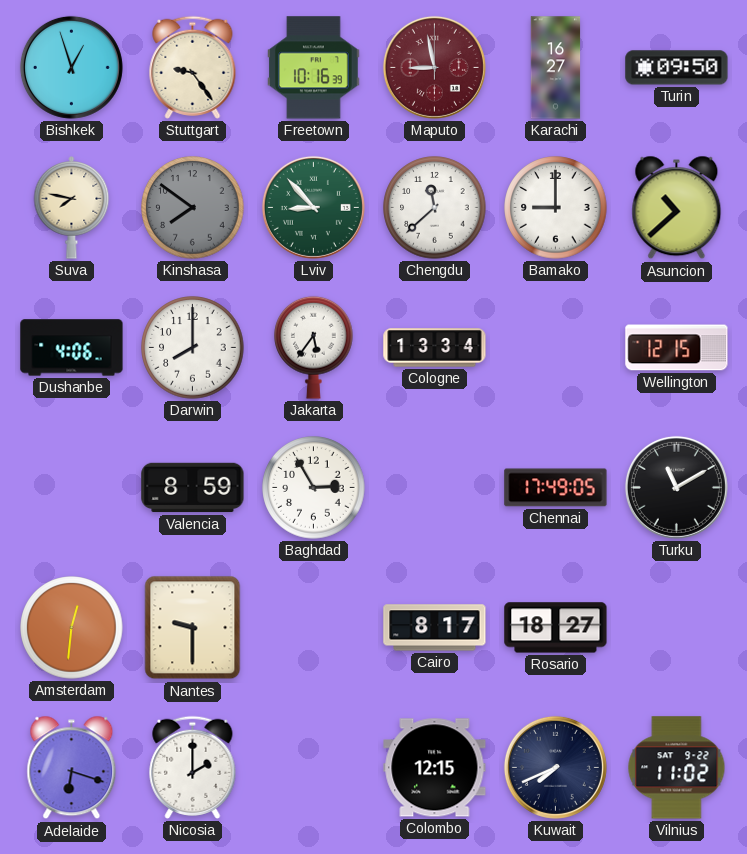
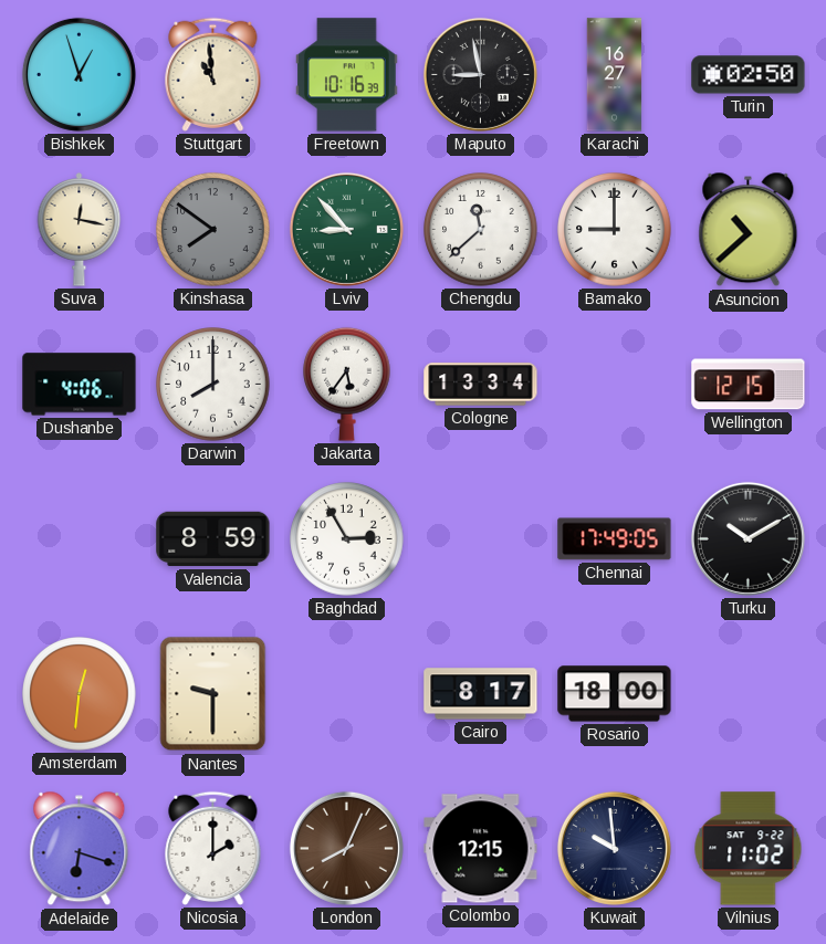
Stuttgart: 9:24 -> 10:59
Maputo dial: burgundy -> black
Turin: 09:50 -> 02:50
Suva: 7:47 -> 12:17
Turku: 11:10 -> 10:10
Rosario: 18:27 -> 18:00
London: none -> 8:04
Kuwait: 7:41 -> 9:59
